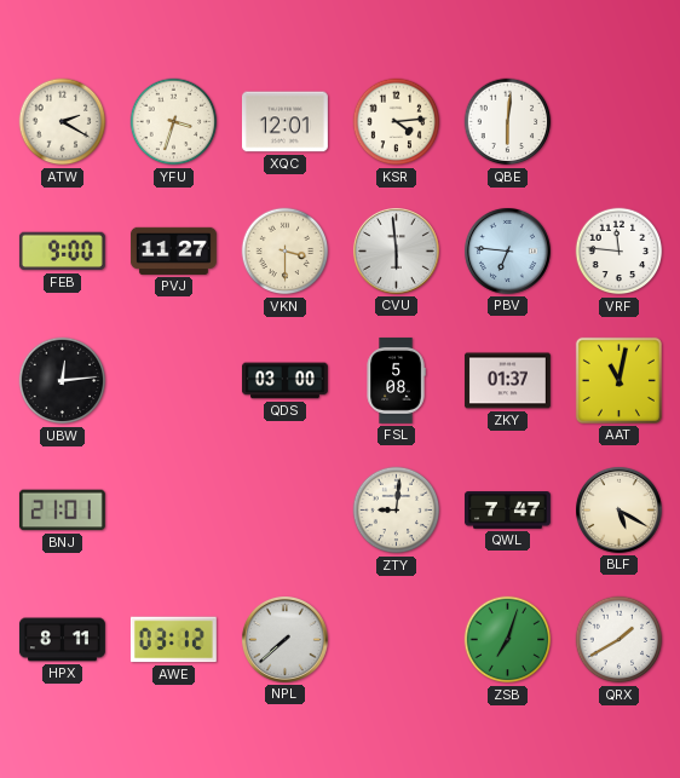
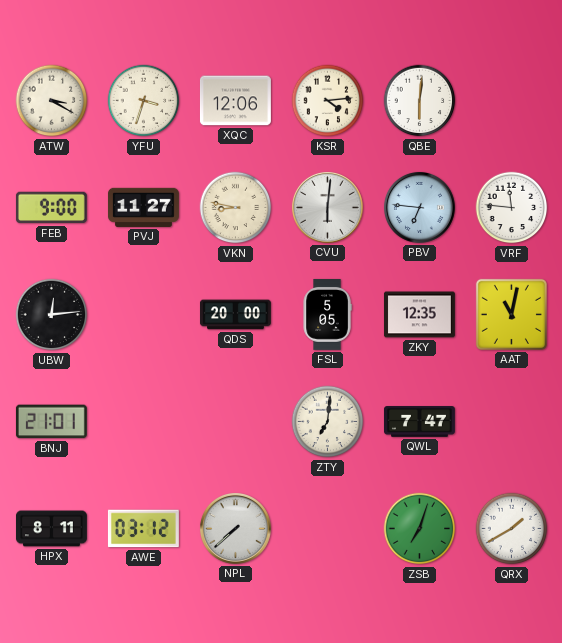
ATW: 2:20 -> 3:20
XQC: 12:01 -> 12:06
VKN: 3:30 -> 8:47
CVU: 5:59 -> 6:01
QDS: 03:00 -> 20:00
FSL: 5:08 -> 5:05
ZKY: 01:37 -> 12:35
ZTY: 9:01 -> 7:01
BLF: 5:20 -> none
